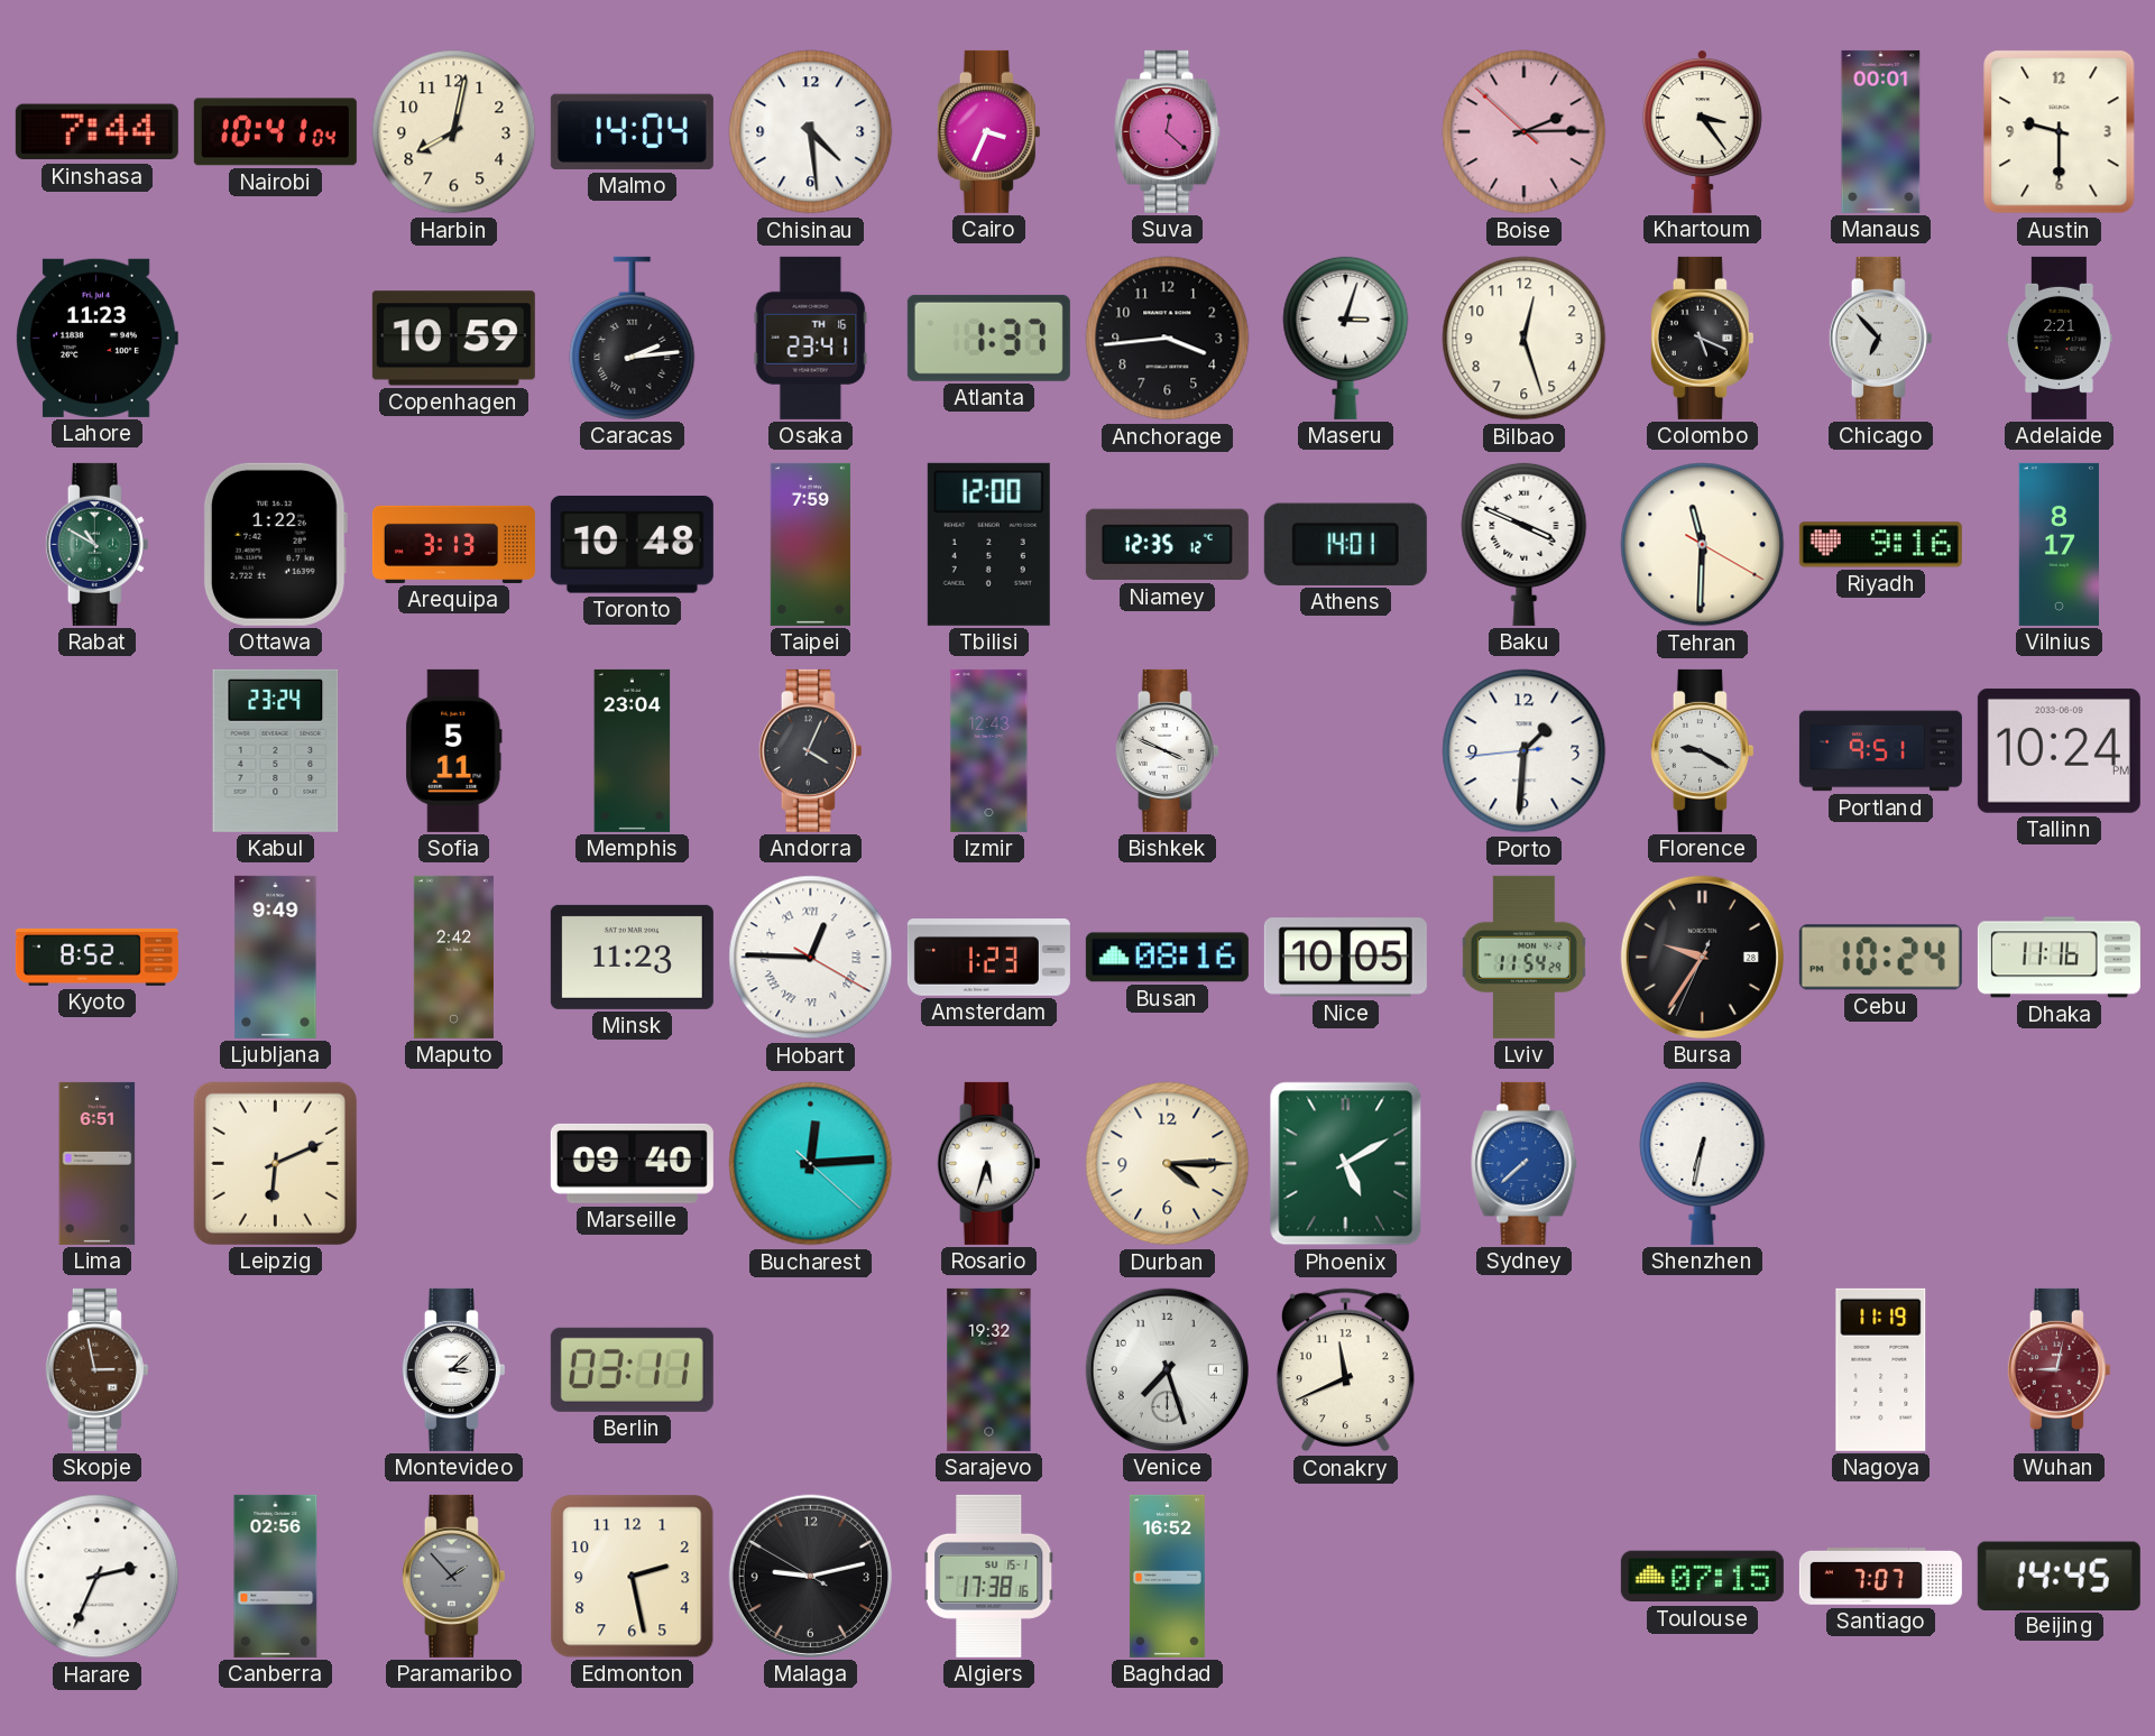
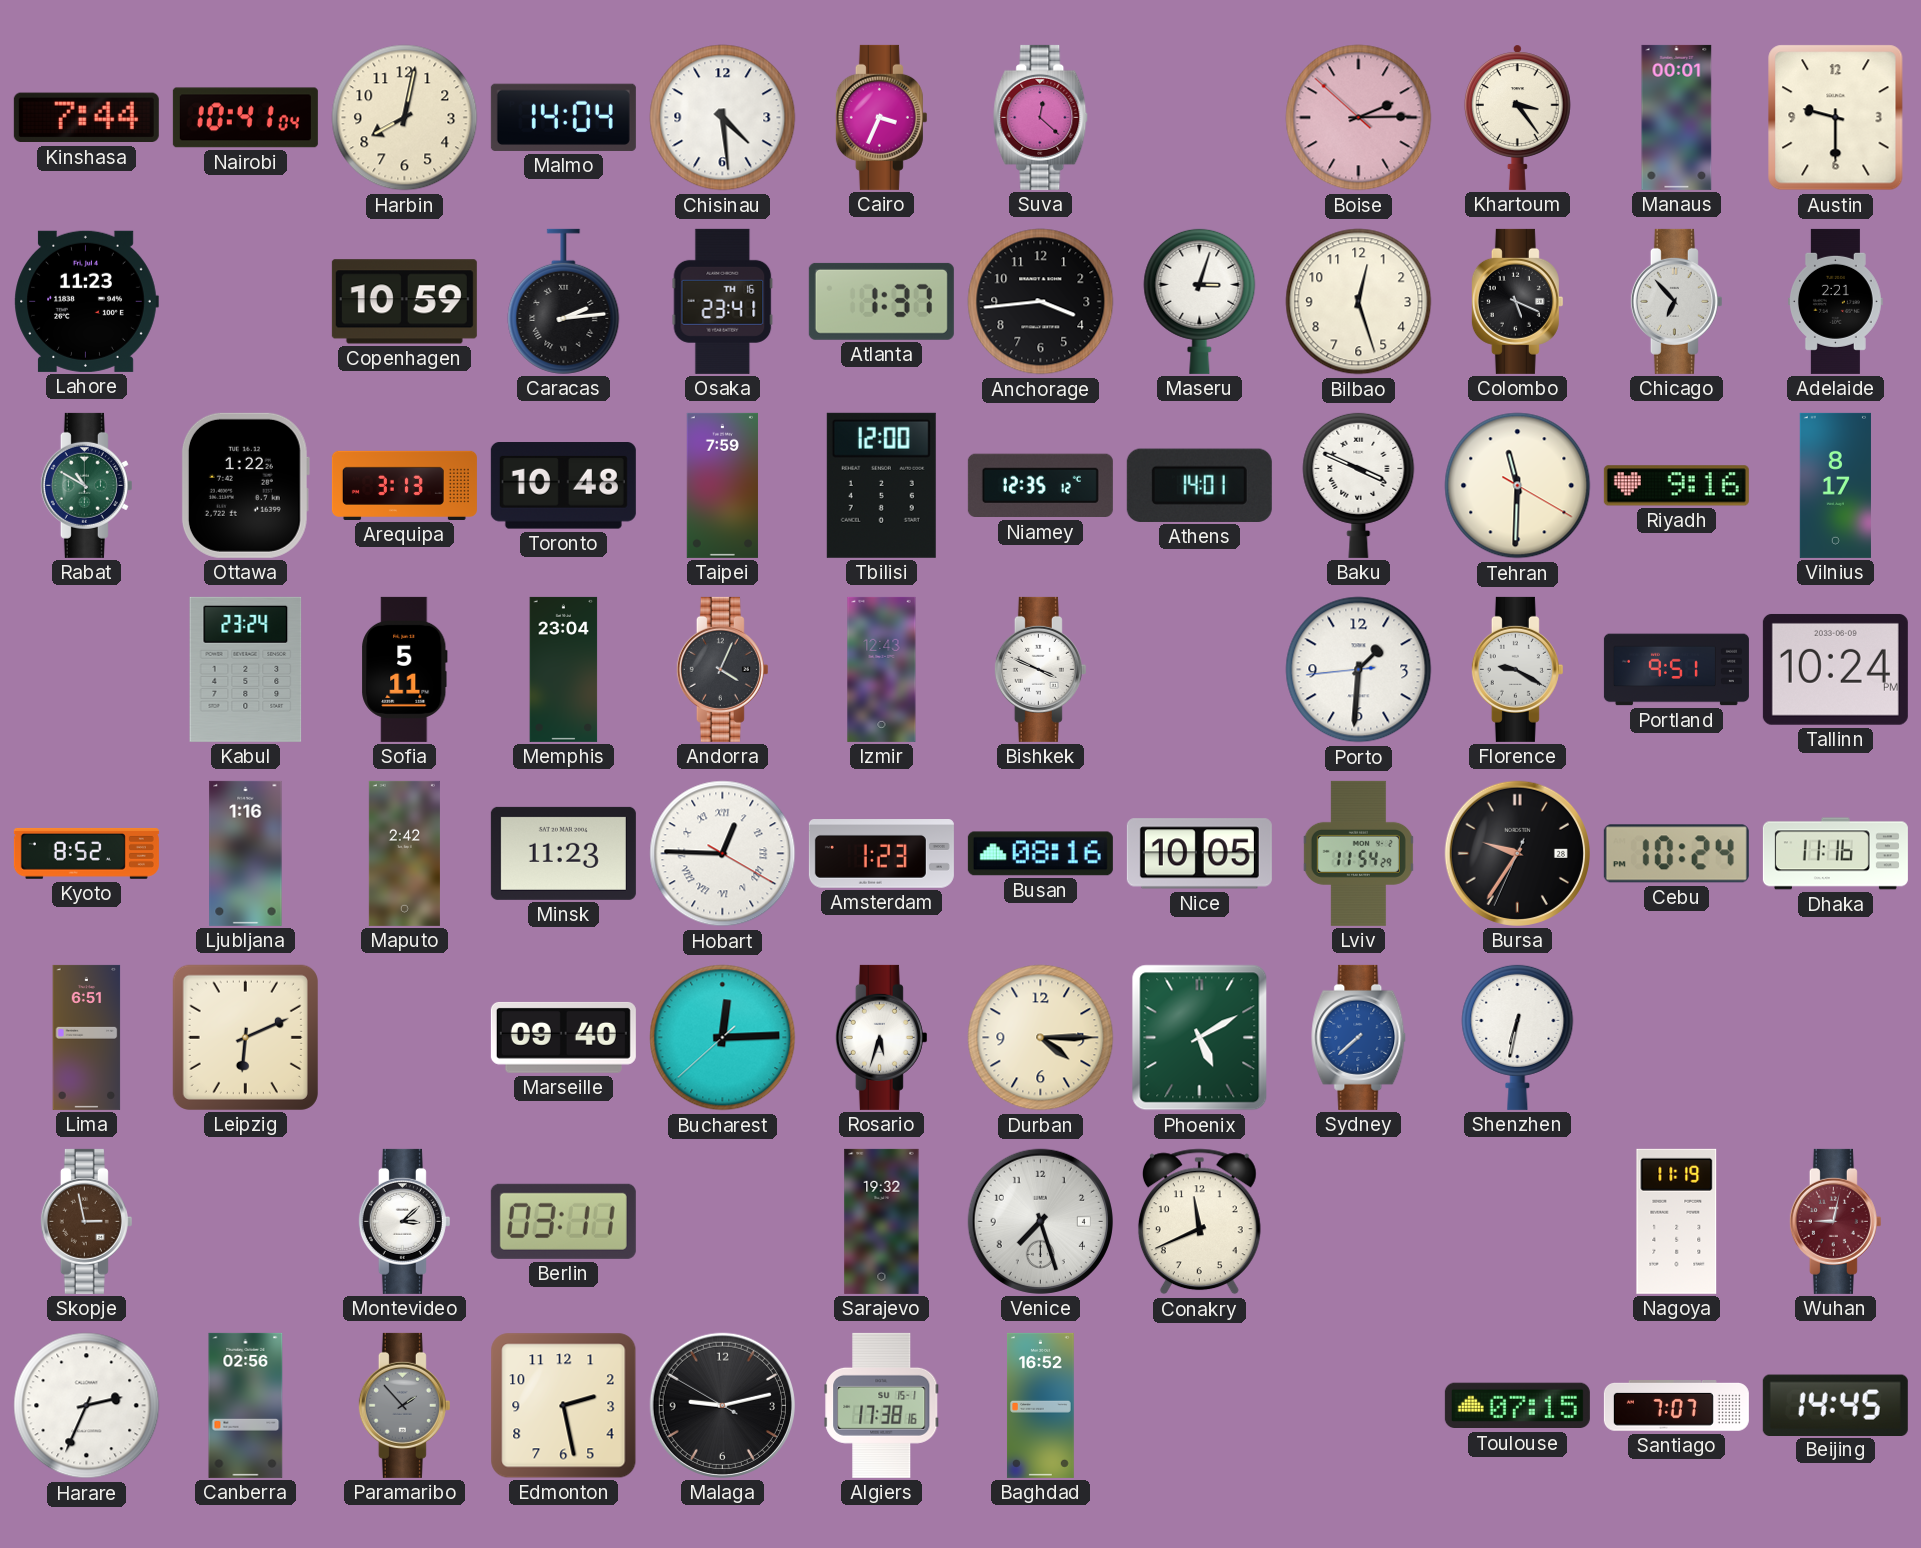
Ljubljana: 9:49 -> 1:16
Bucharest: 12:14:22 -> 12:14:38
